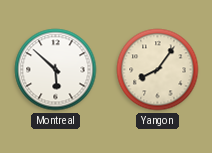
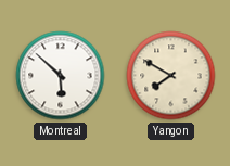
Yangon: 8:06 -> 7:50
